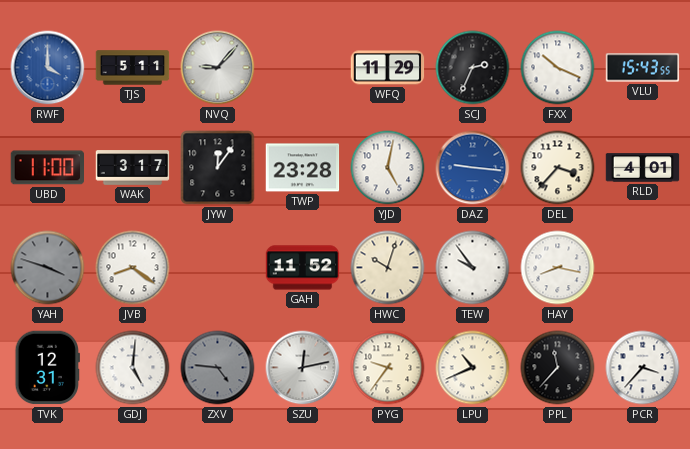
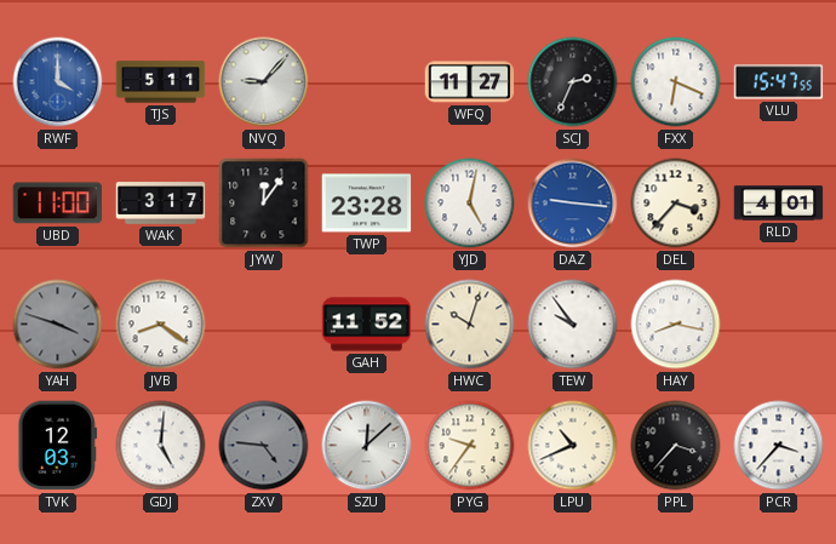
WFQ: 11:29 -> 11:27
FXX: 10:19 -> 6:19
VLU: 15:43 -> 15:47
TVK: 12:31 -> 12:03
SZU: 12:13 -> 12:08
PPL: 11:37 -> 3:37
